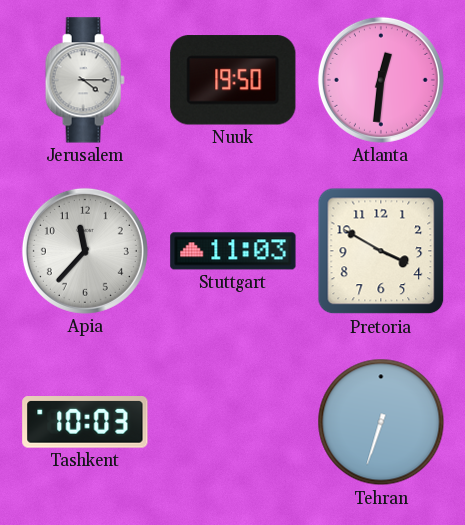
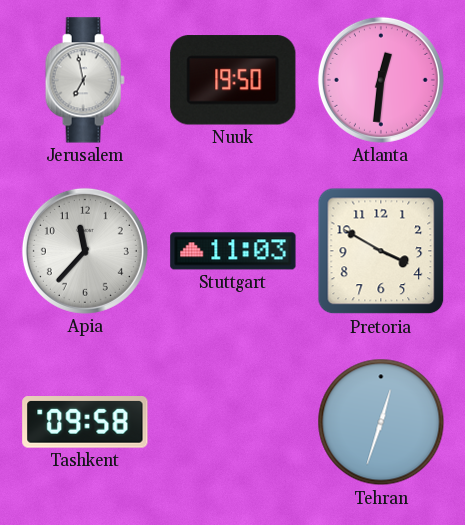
Jerusalem: 4:15 -> 6:58
Tashkent: 10:03 -> 09:58
Tehran: 6:33 -> 12:33
